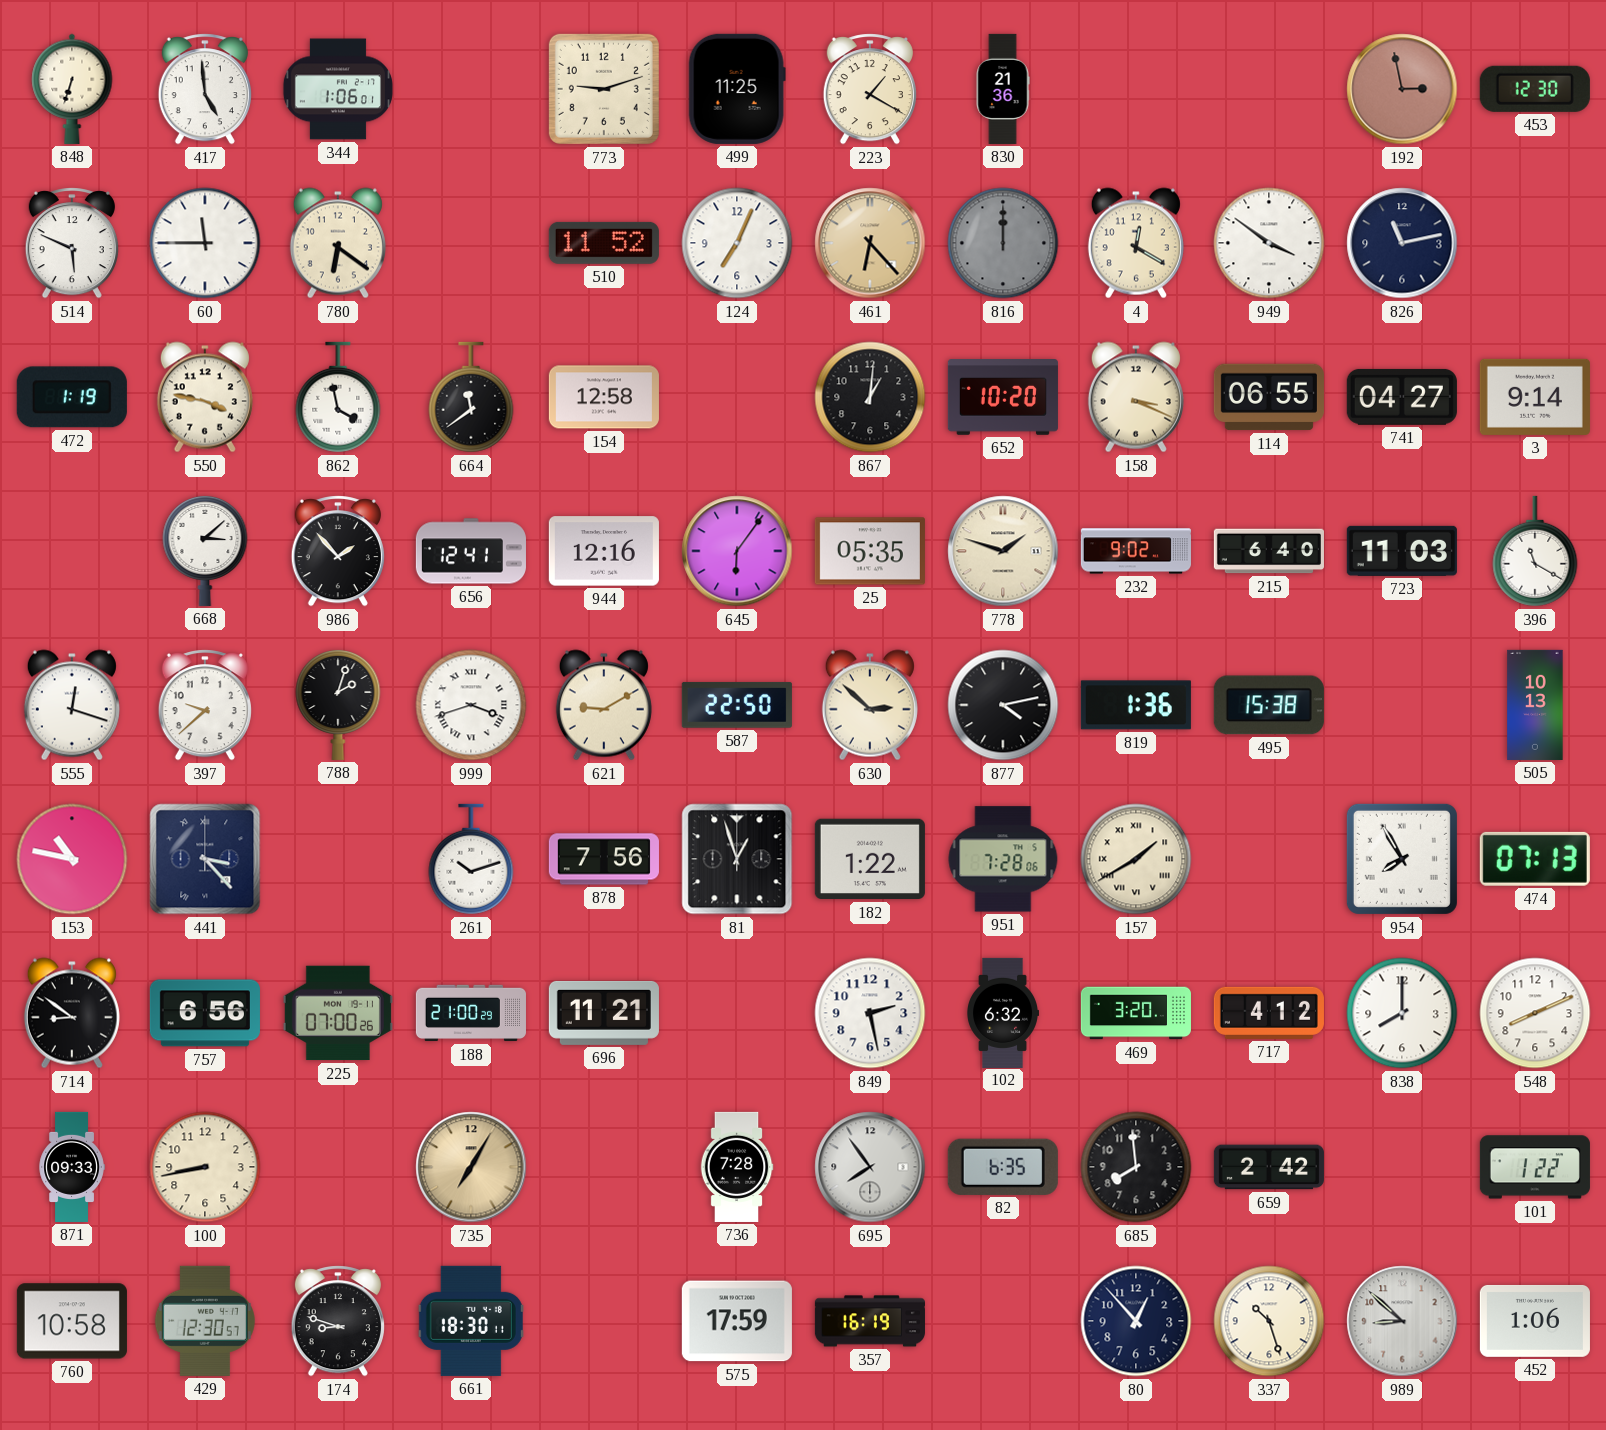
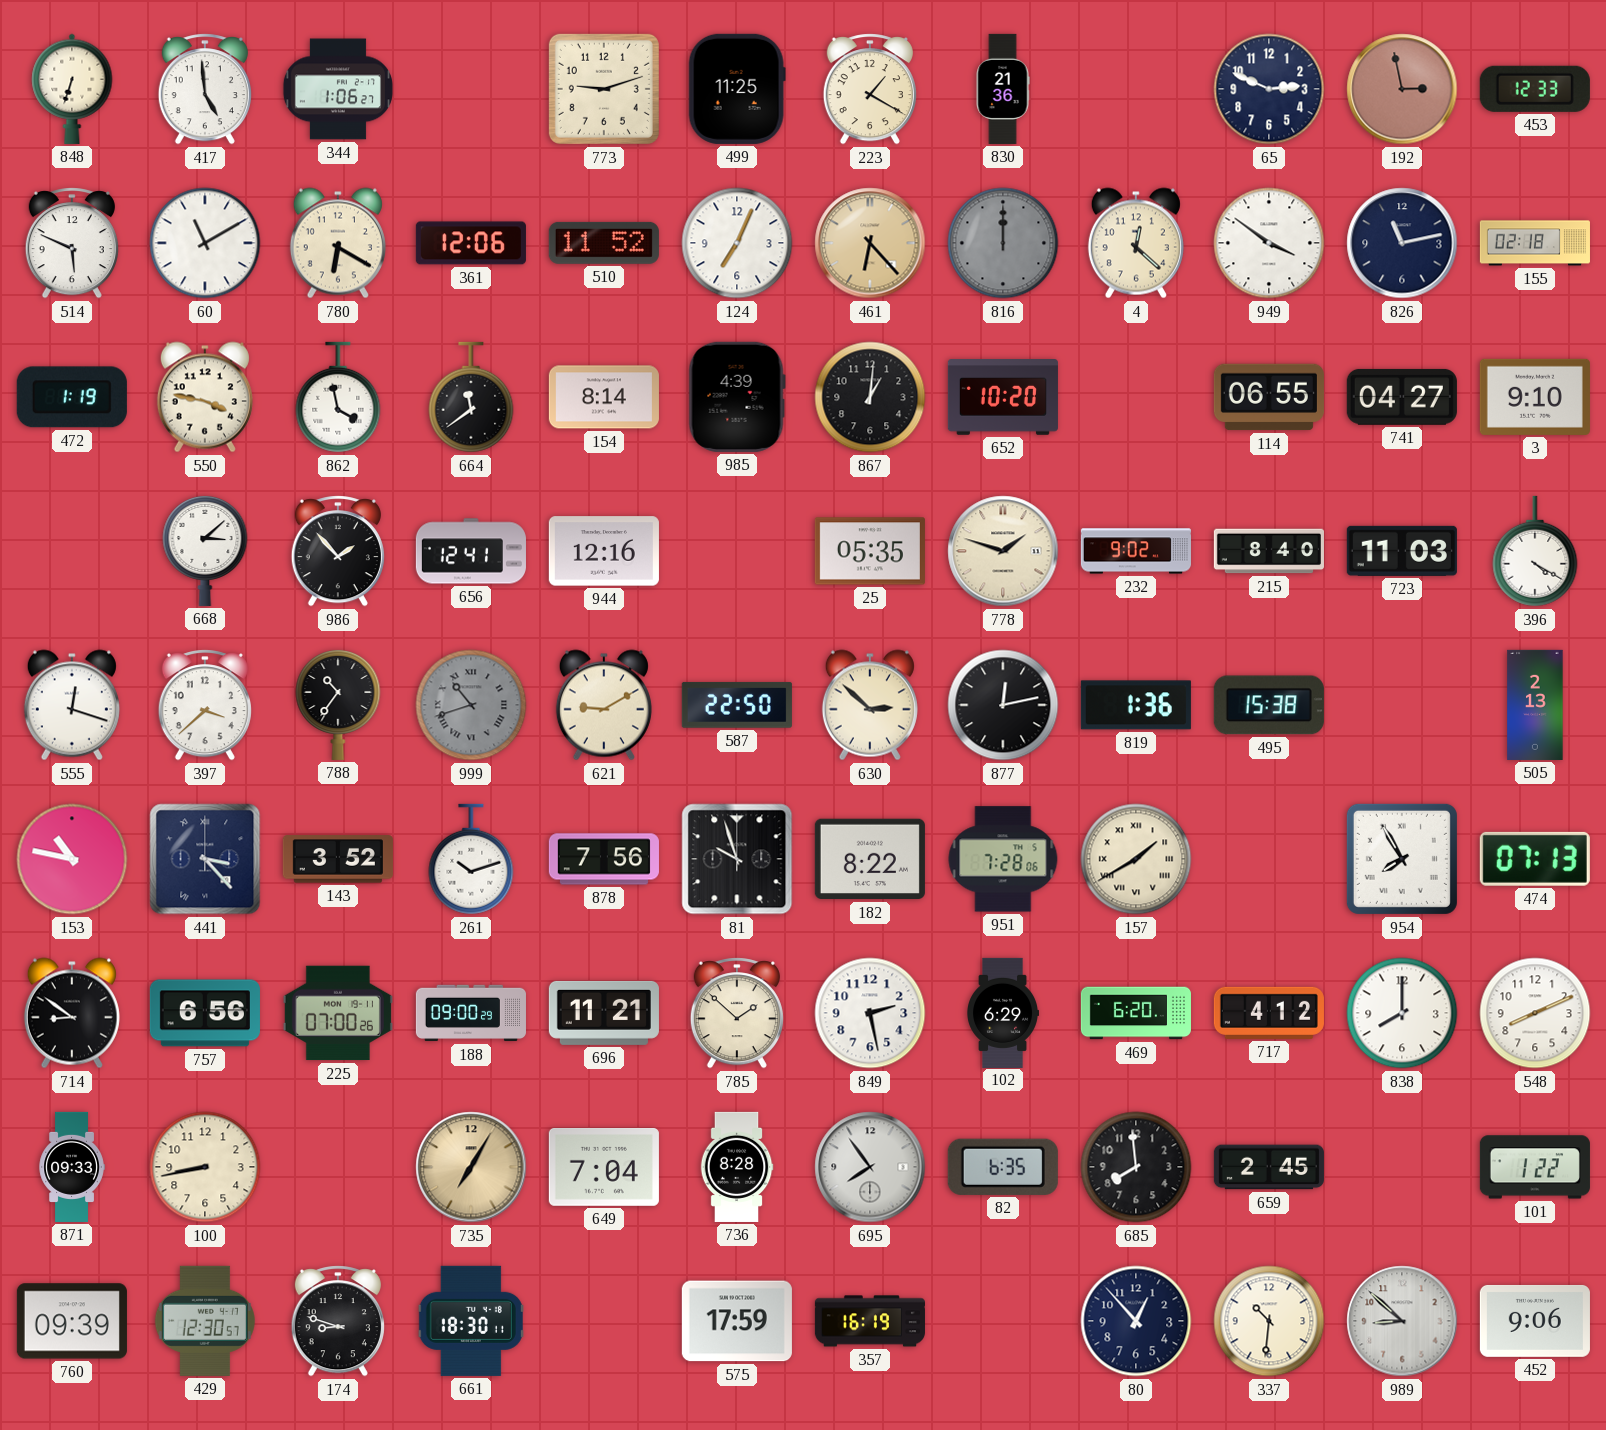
344: 1:06:01 -> 1:06:27
65: none -> 2:49
453: 12:30 -> 12:33
60: 11:45 -> 11:10
780: 6:21 -> 6:20
361: none -> 12:06
4: 12:20 -> 12:22
155: none -> 02:18
154: 12:58 -> 8:14
985: none -> 4:39
158: 3:19 -> none
3: 9:14 -> 9:10
645: 6:06 -> none
215: 6:40 -> 8:40
396: 11:20 -> 4:20
397: 9:38 -> 3:38
788: 2:03 -> 10:36
999: 3:42 -> 10:42
999 dial: white -> grey
877: 4:13 -> 12:13
505: 10:13 -> 2:13
143: none -> 3:52
81: 12:57 -> 9:57
182: 1:22 -> 8:22
188: 21:00 -> 09:00
785: none -> 1:52
102: 6:32 -> 6:29
469: 3:20 -> 6:20
649: none -> 7:04
736: 7:28 -> 8:28
659: 2:42 -> 2:45
760: 10:58 -> 09:39
337: 10:27 -> 10:31
452: 1:06 -> 9:06
